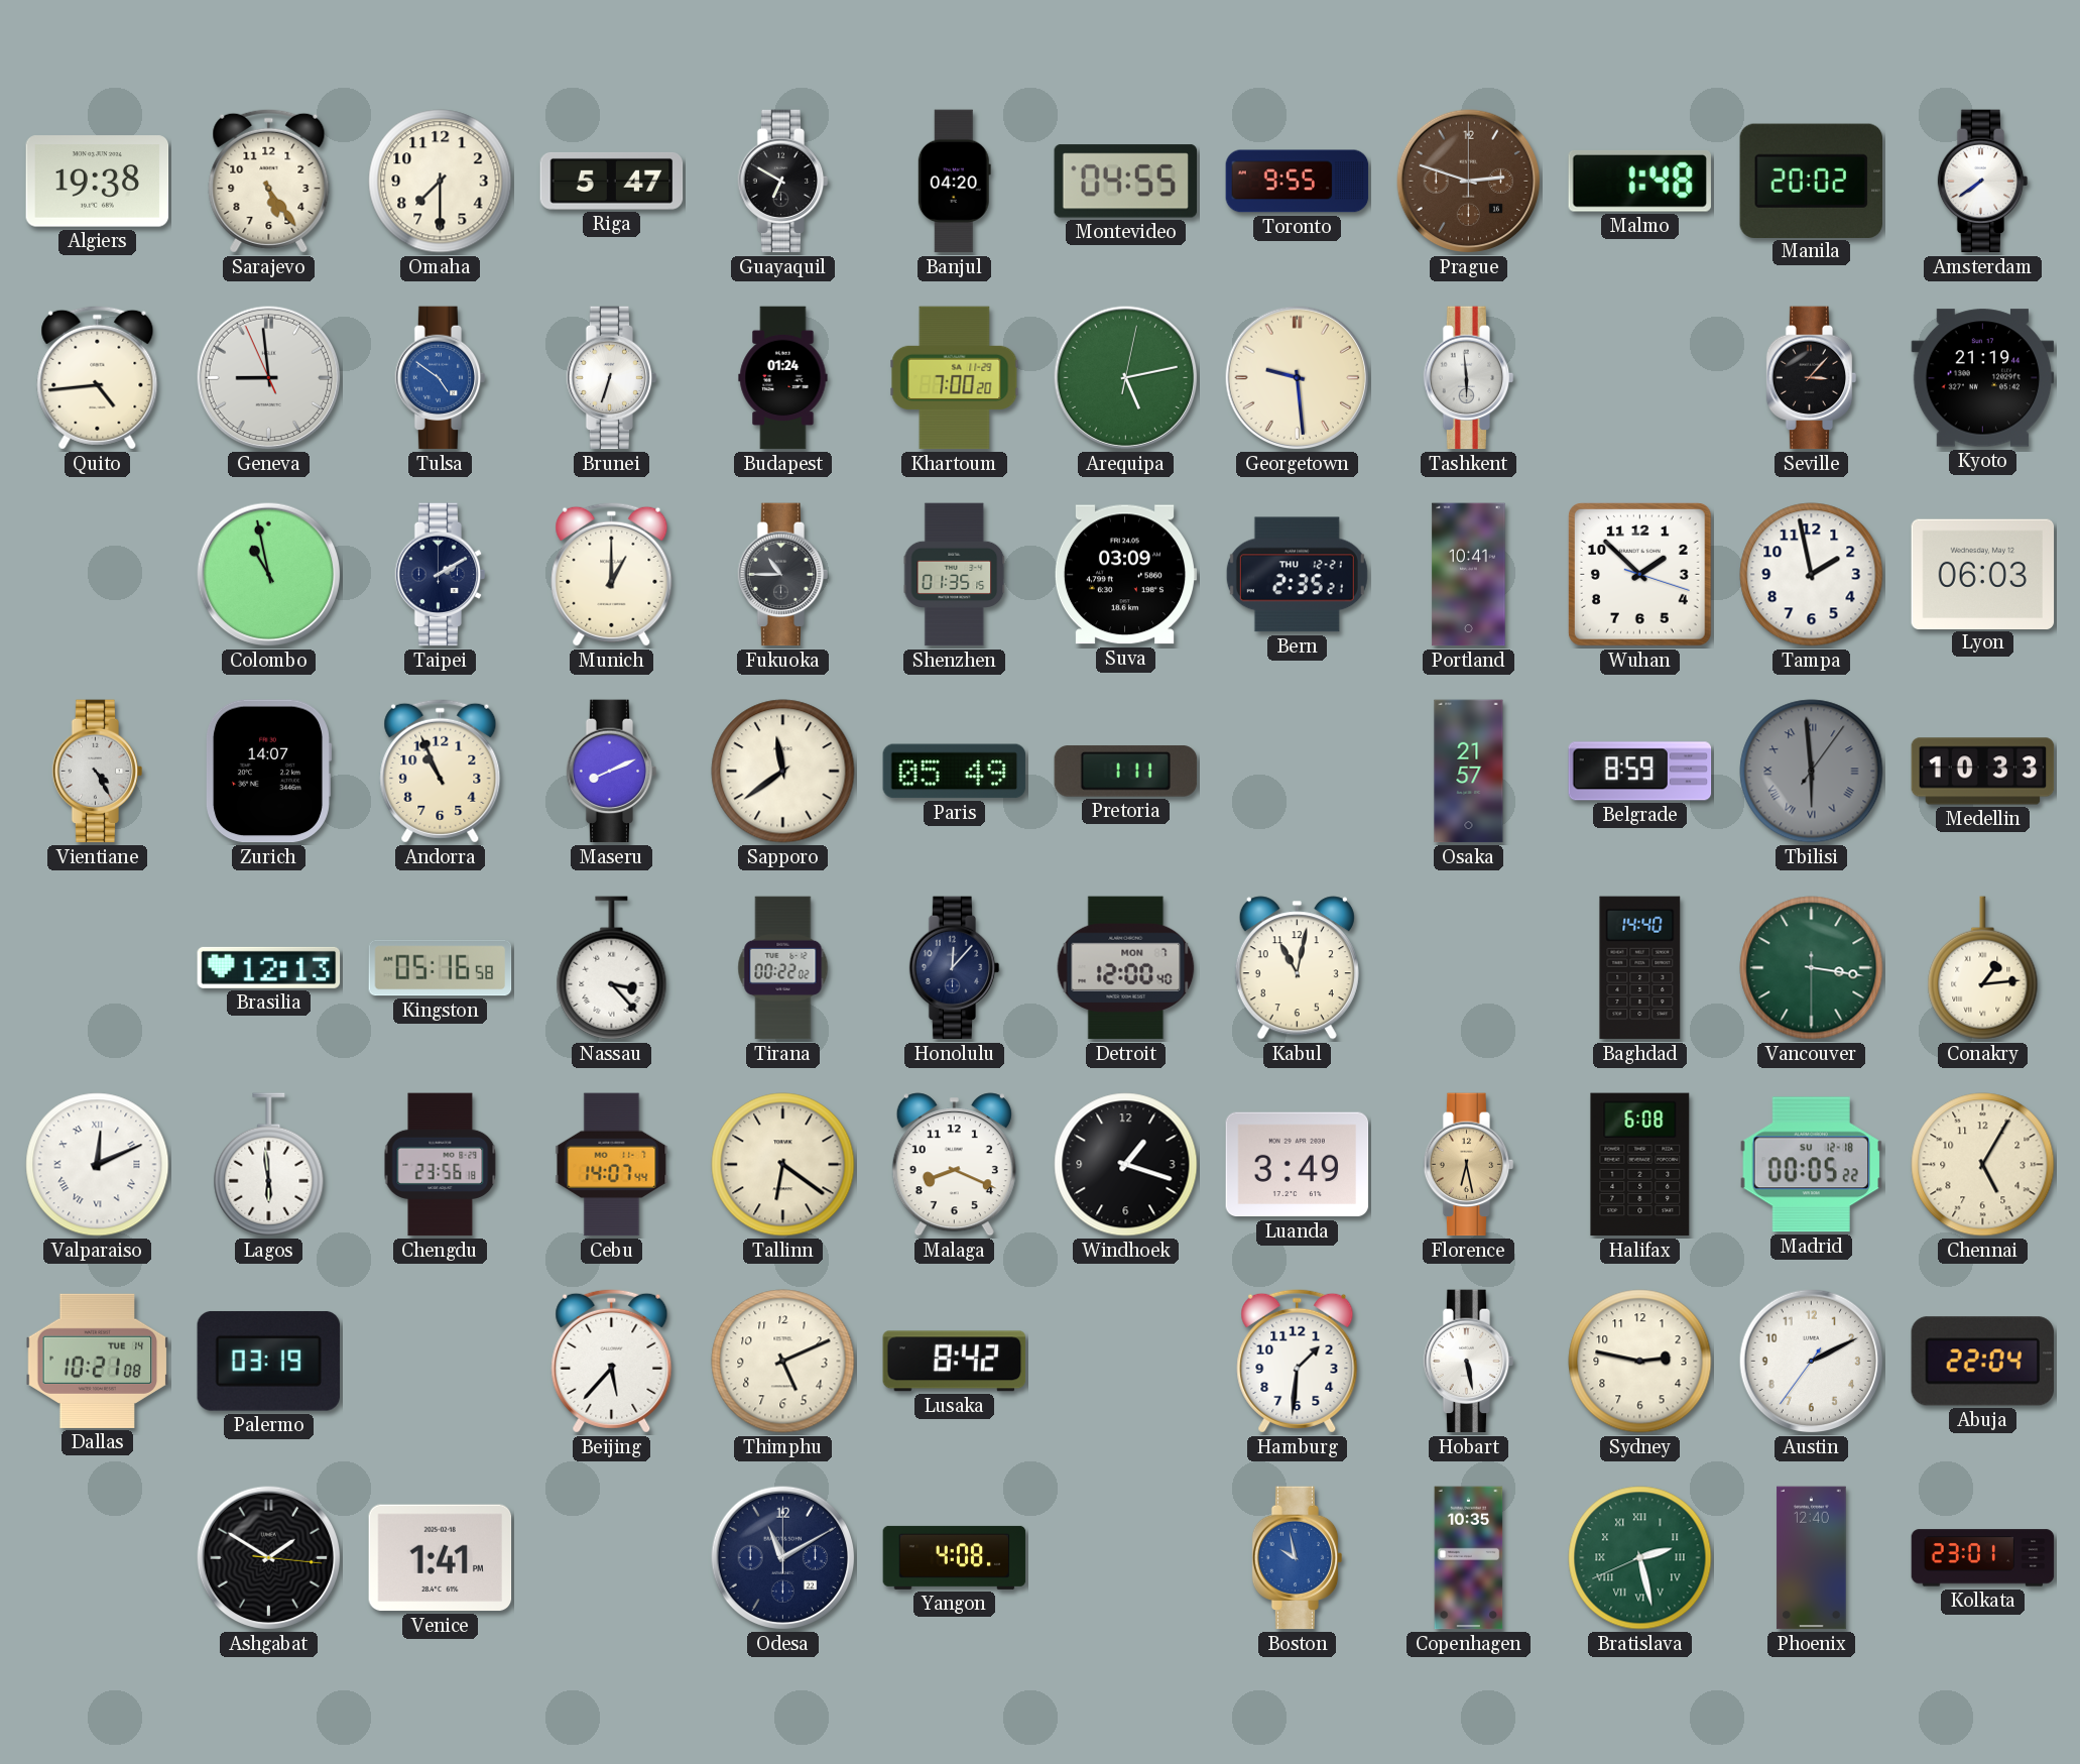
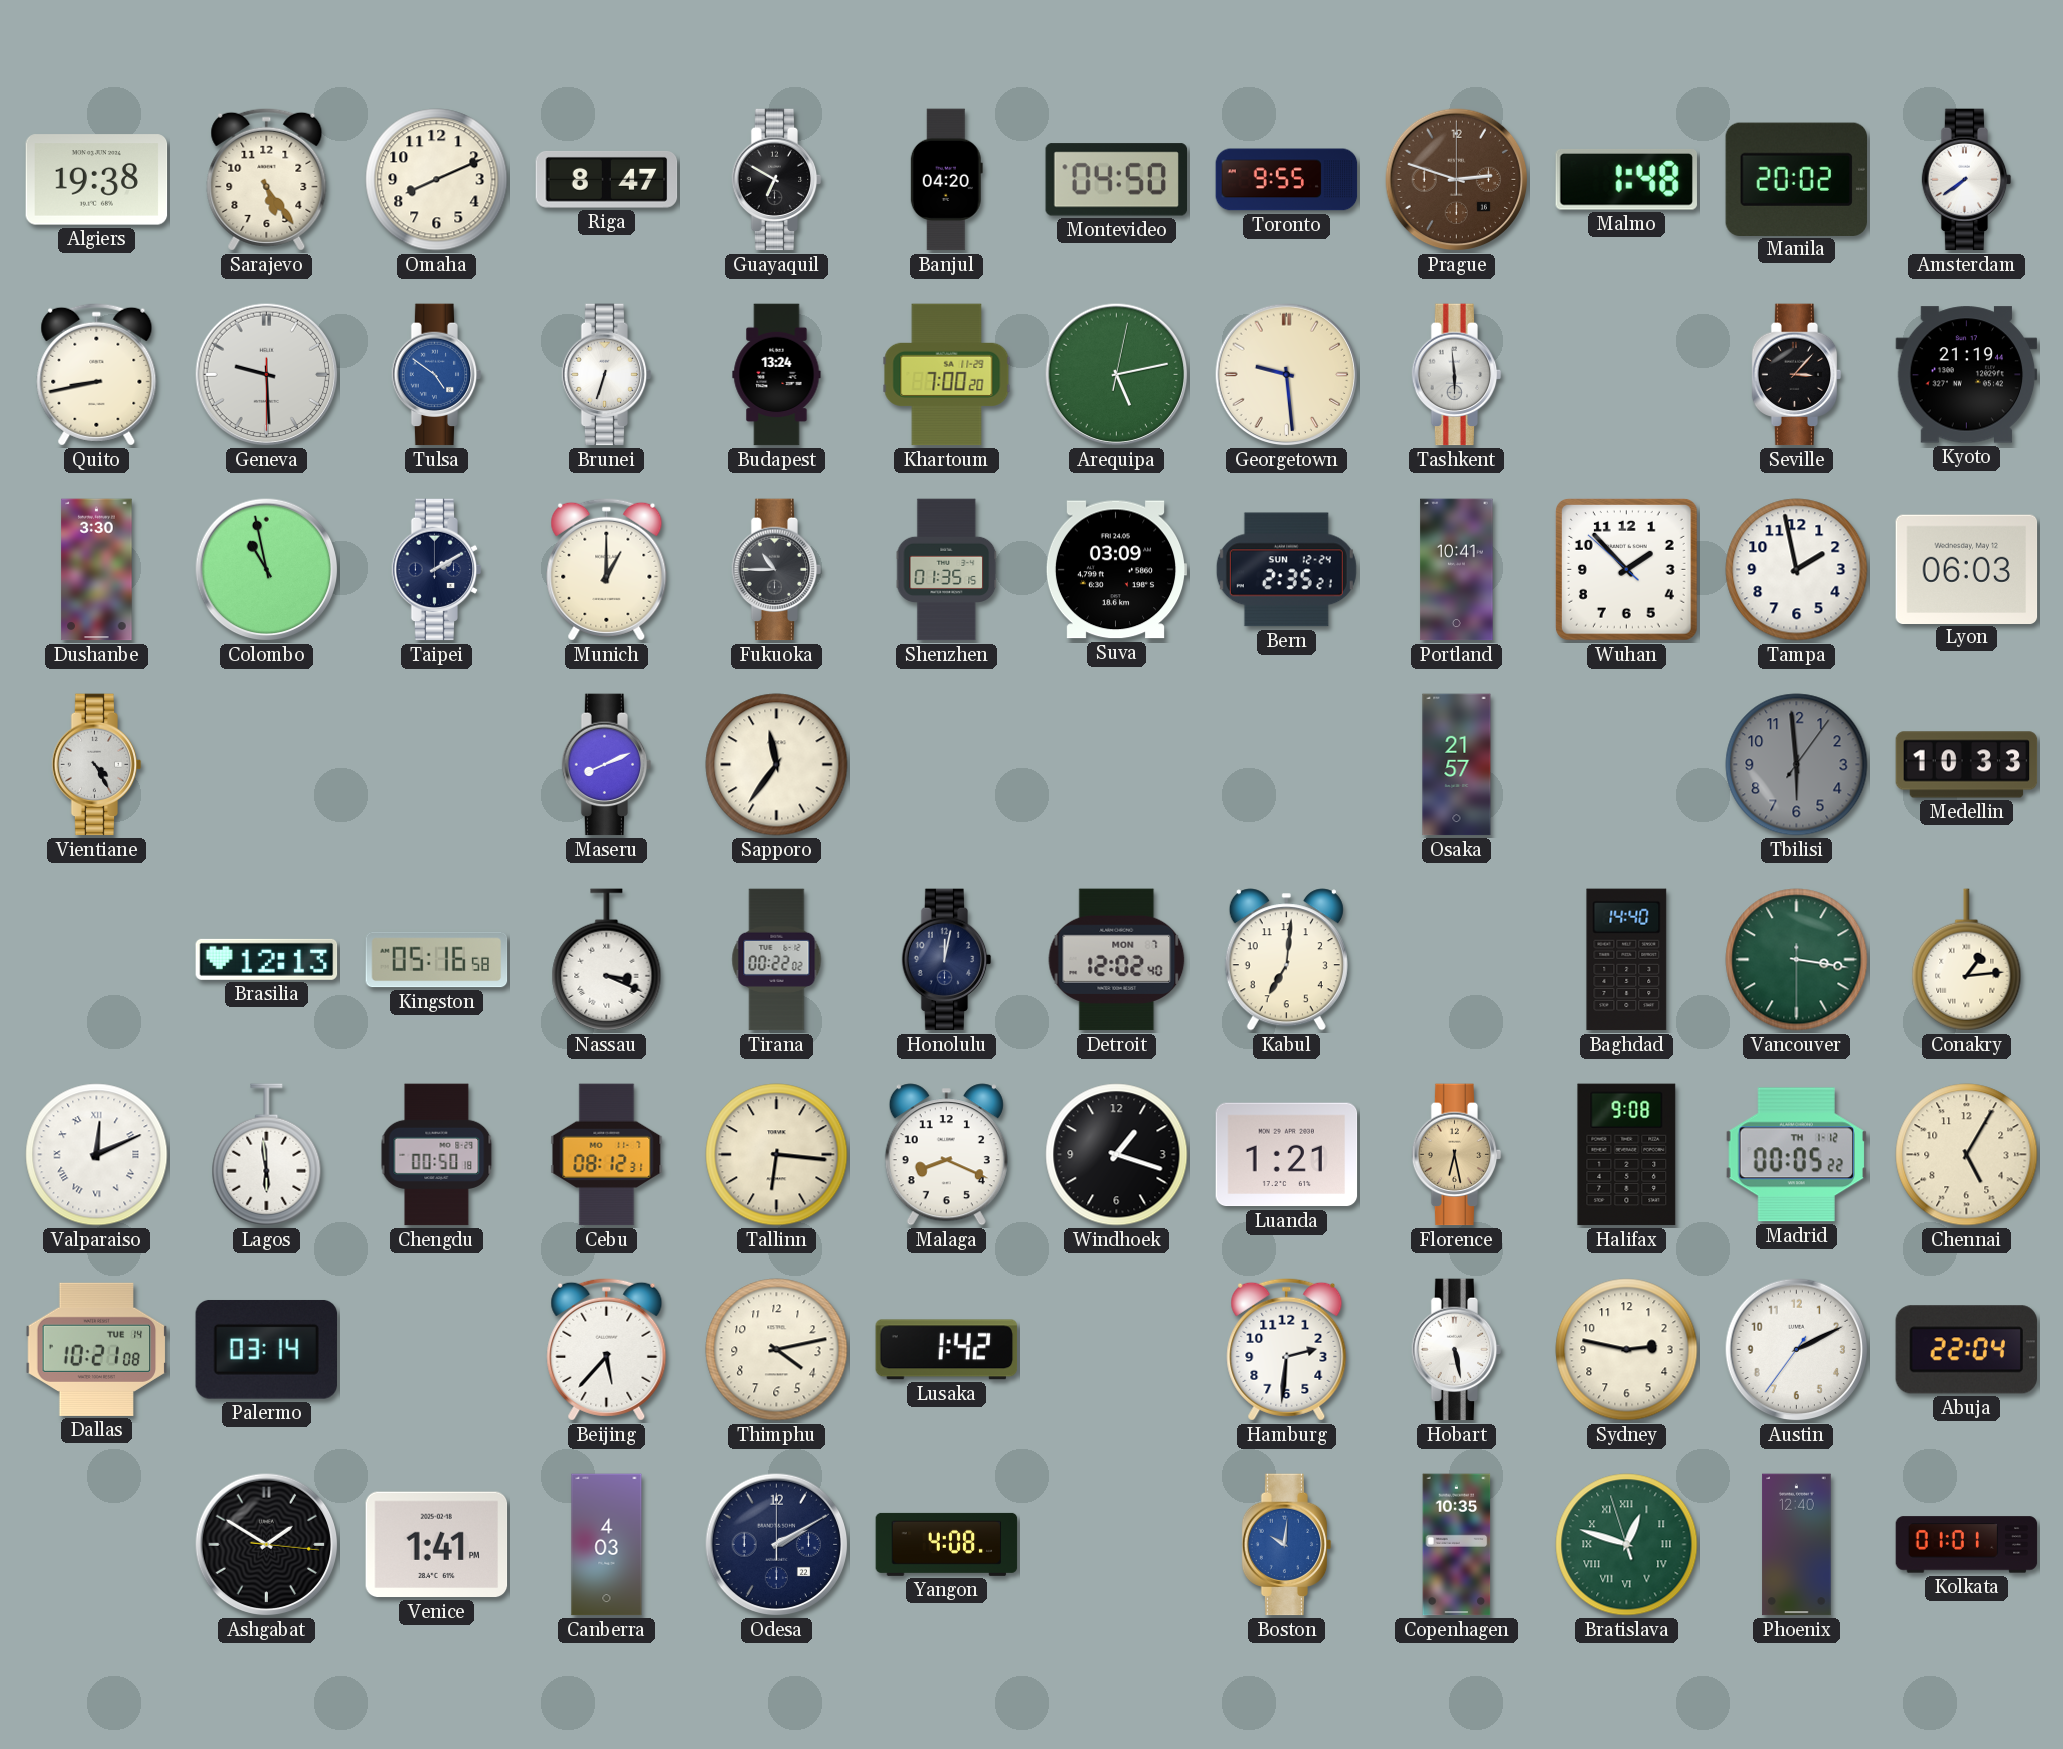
Omaha: 7:30 -> 8:11
Riga: 5:47 -> 8:47
Montevideo: 04:55 -> 04:50
Quito: 4:44 -> 8:43
Geneva: 8:58 -> 9:29
Budapest: 01:24 -> 13:24
Dushanbe: none -> 3:30
Bern date: THU 12-21 -> SUN 12-24
Wuhan: 1:52:18 -> 1:52:52
Zurich: 14:07 -> none
Andorra: 10:56 -> none
Sapporo: 11:39 -> 11:36
Paris: 05:49 -> none
Pretoria: 1:11 -> none
Belgrade: 8:59 -> none
Tbilisi numerals: Roman -> Arabic
Nassau: 3:23 -> 3:19
Honolulu: 12:07 -> 12:02
Detroit: 12:00 -> 12:02
Kabul: 11:02 -> 7:01
Chengdu: 23:56 -> 00:50
Cebu: 14:07 -> 08:12
Tallinn: 6:21 -> 6:16
Luanda: 3:49 -> 1:21
Halifax: 6:08 -> 9:08
Madrid date: SU 12-18 -> TH 1-12
Palermo: 03:19 -> 03:14
Thimphu: 5:11 -> 4:13
Lusaka: 8:42 -> 1:42
Hamburg: 1:31 -> 2:31
Canberra: none -> 4:03
Odesa: 11:10 -> 2:10
Boston: 9:58 -> 10:01
Bratislava: 2:27 -> 12:47
Kolkata: 23:01 -> 01:01
